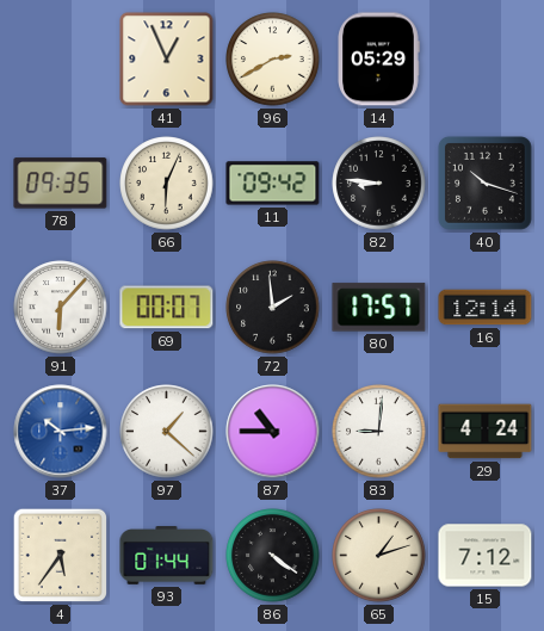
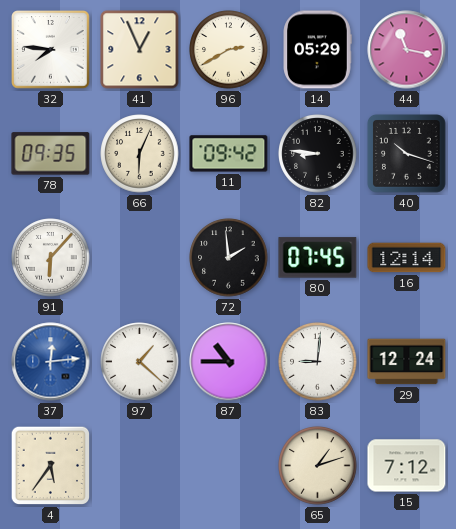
32: none -> 7:46
44: none -> 11:17
69: 00:07 -> none
80: 17:57 -> 07:45
37: 10:14 -> 12:14
29: 4:24 -> 12:24
93: 01:44 -> none
86: 4:21 -> none
